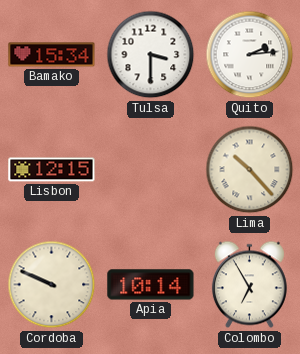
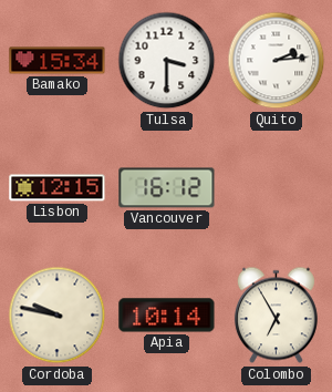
Vancouver: none -> 16:12
Lima: 10:23 -> none
Cordoba: 9:49 -> 9:47
